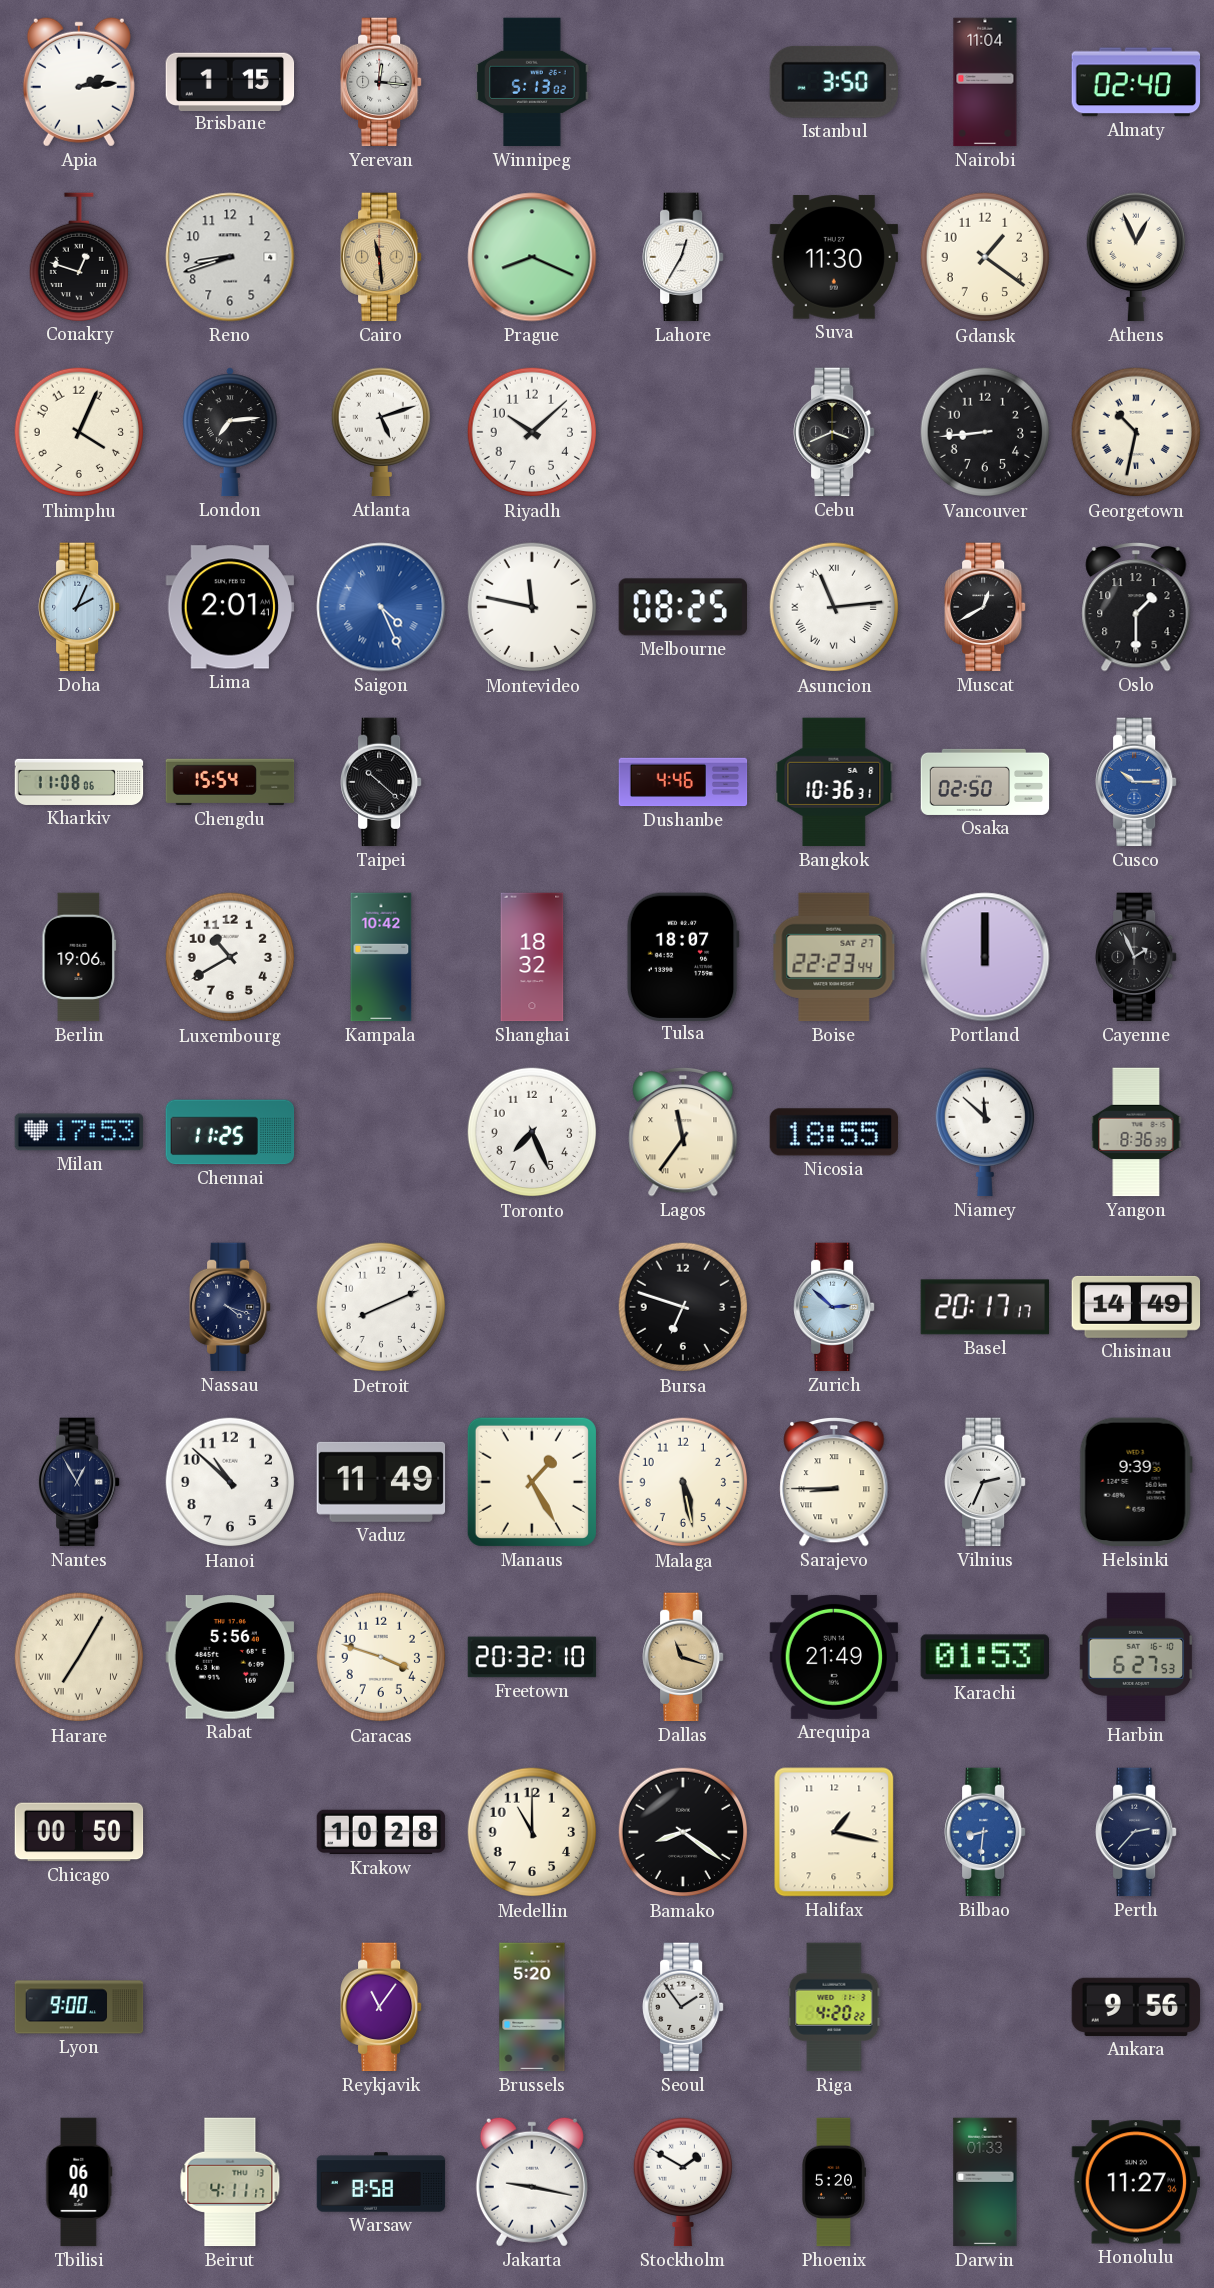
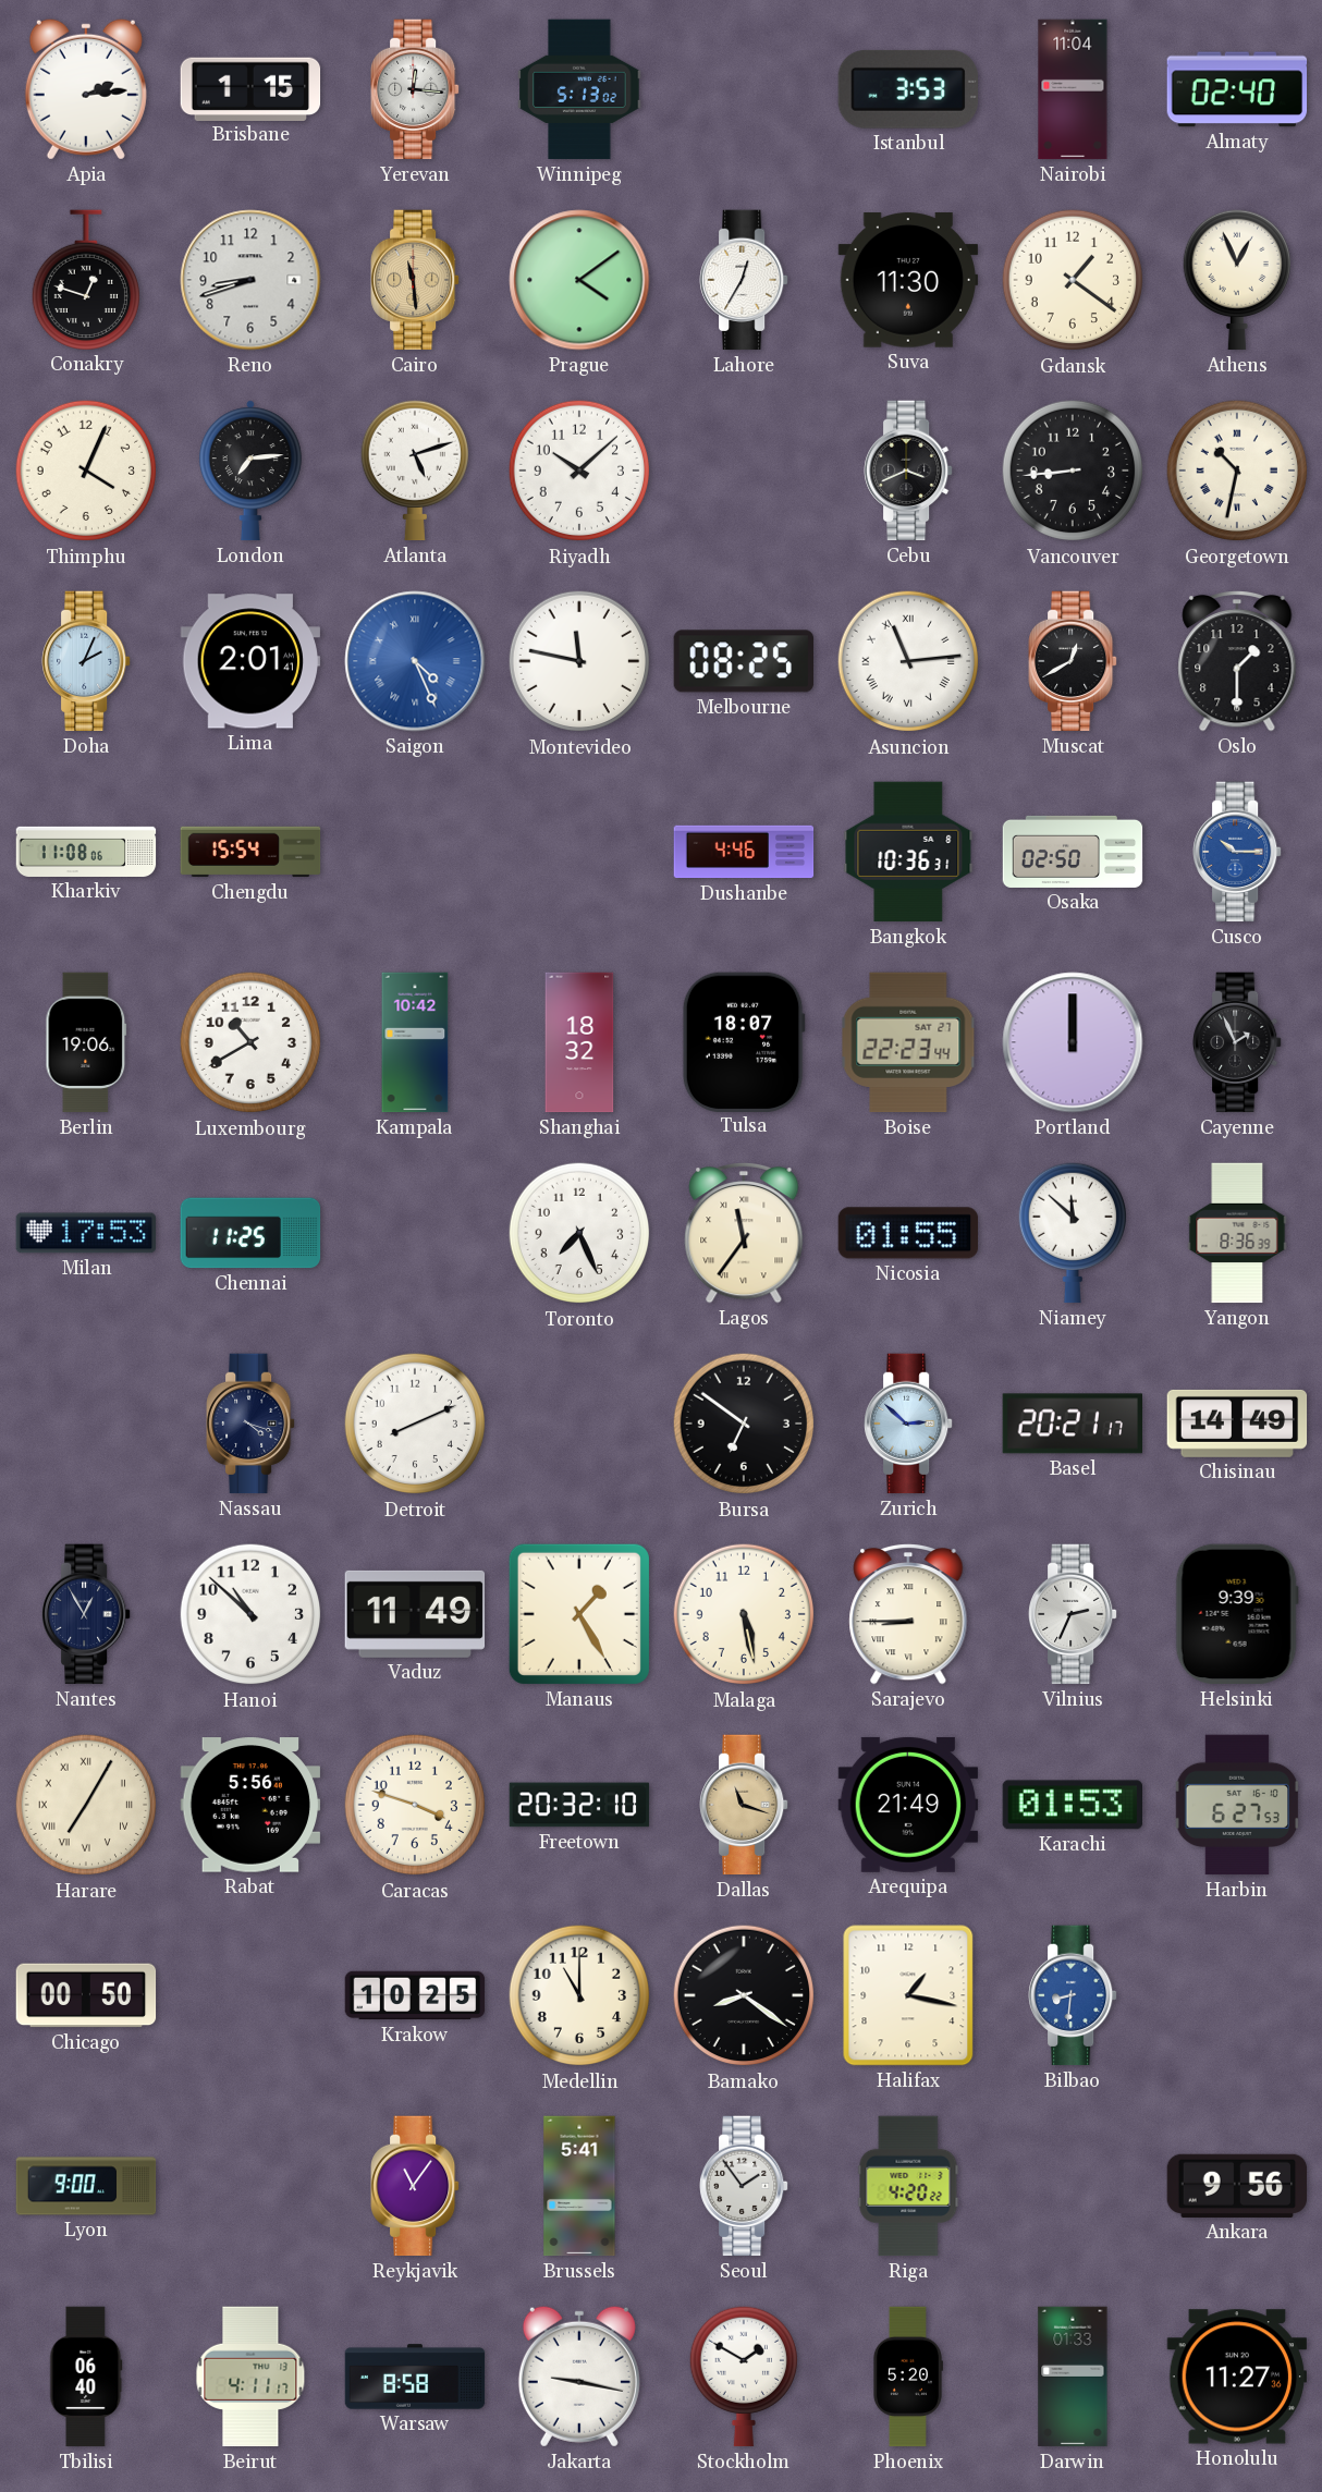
Istanbul: 3:50 -> 3:53
Prague: 8:19 -> 4:09
Taipei: 10:22 -> none
Nicosia: 18:55 -> 01:55
Bursa: 6:48 -> 6:51
Basel: 20:17 -> 20:21
Krakow: 10:28 -> 10:25
Perth: 2:37 -> none
Brussels: 5:20 -> 5:41
